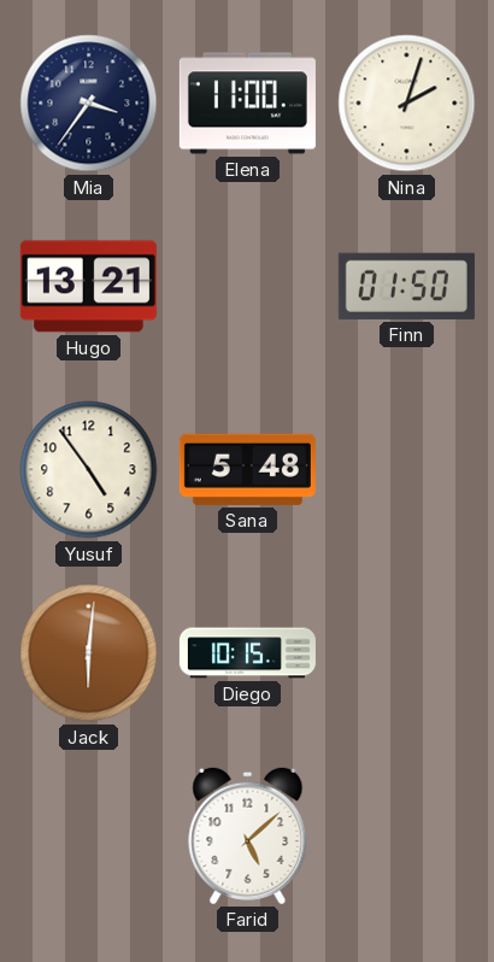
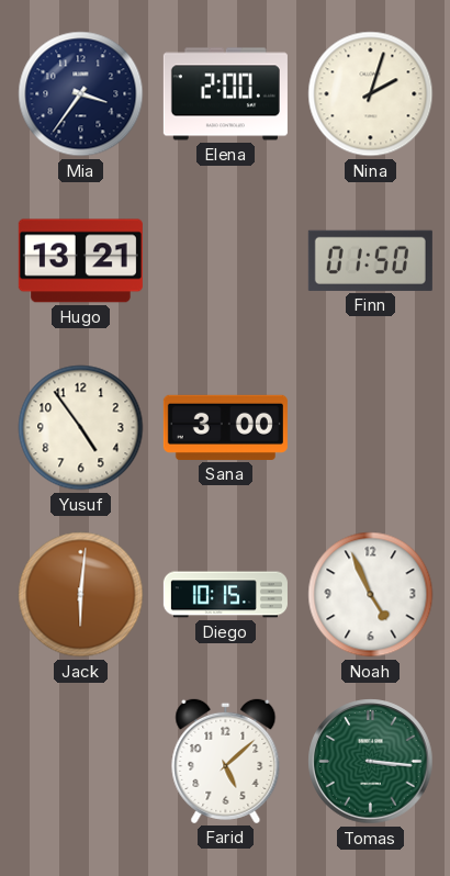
Elena: 11:00 -> 2:00
Sana: 5:48 -> 3:00
Noah: none -> 4:56
Tomas: none -> 3:16
